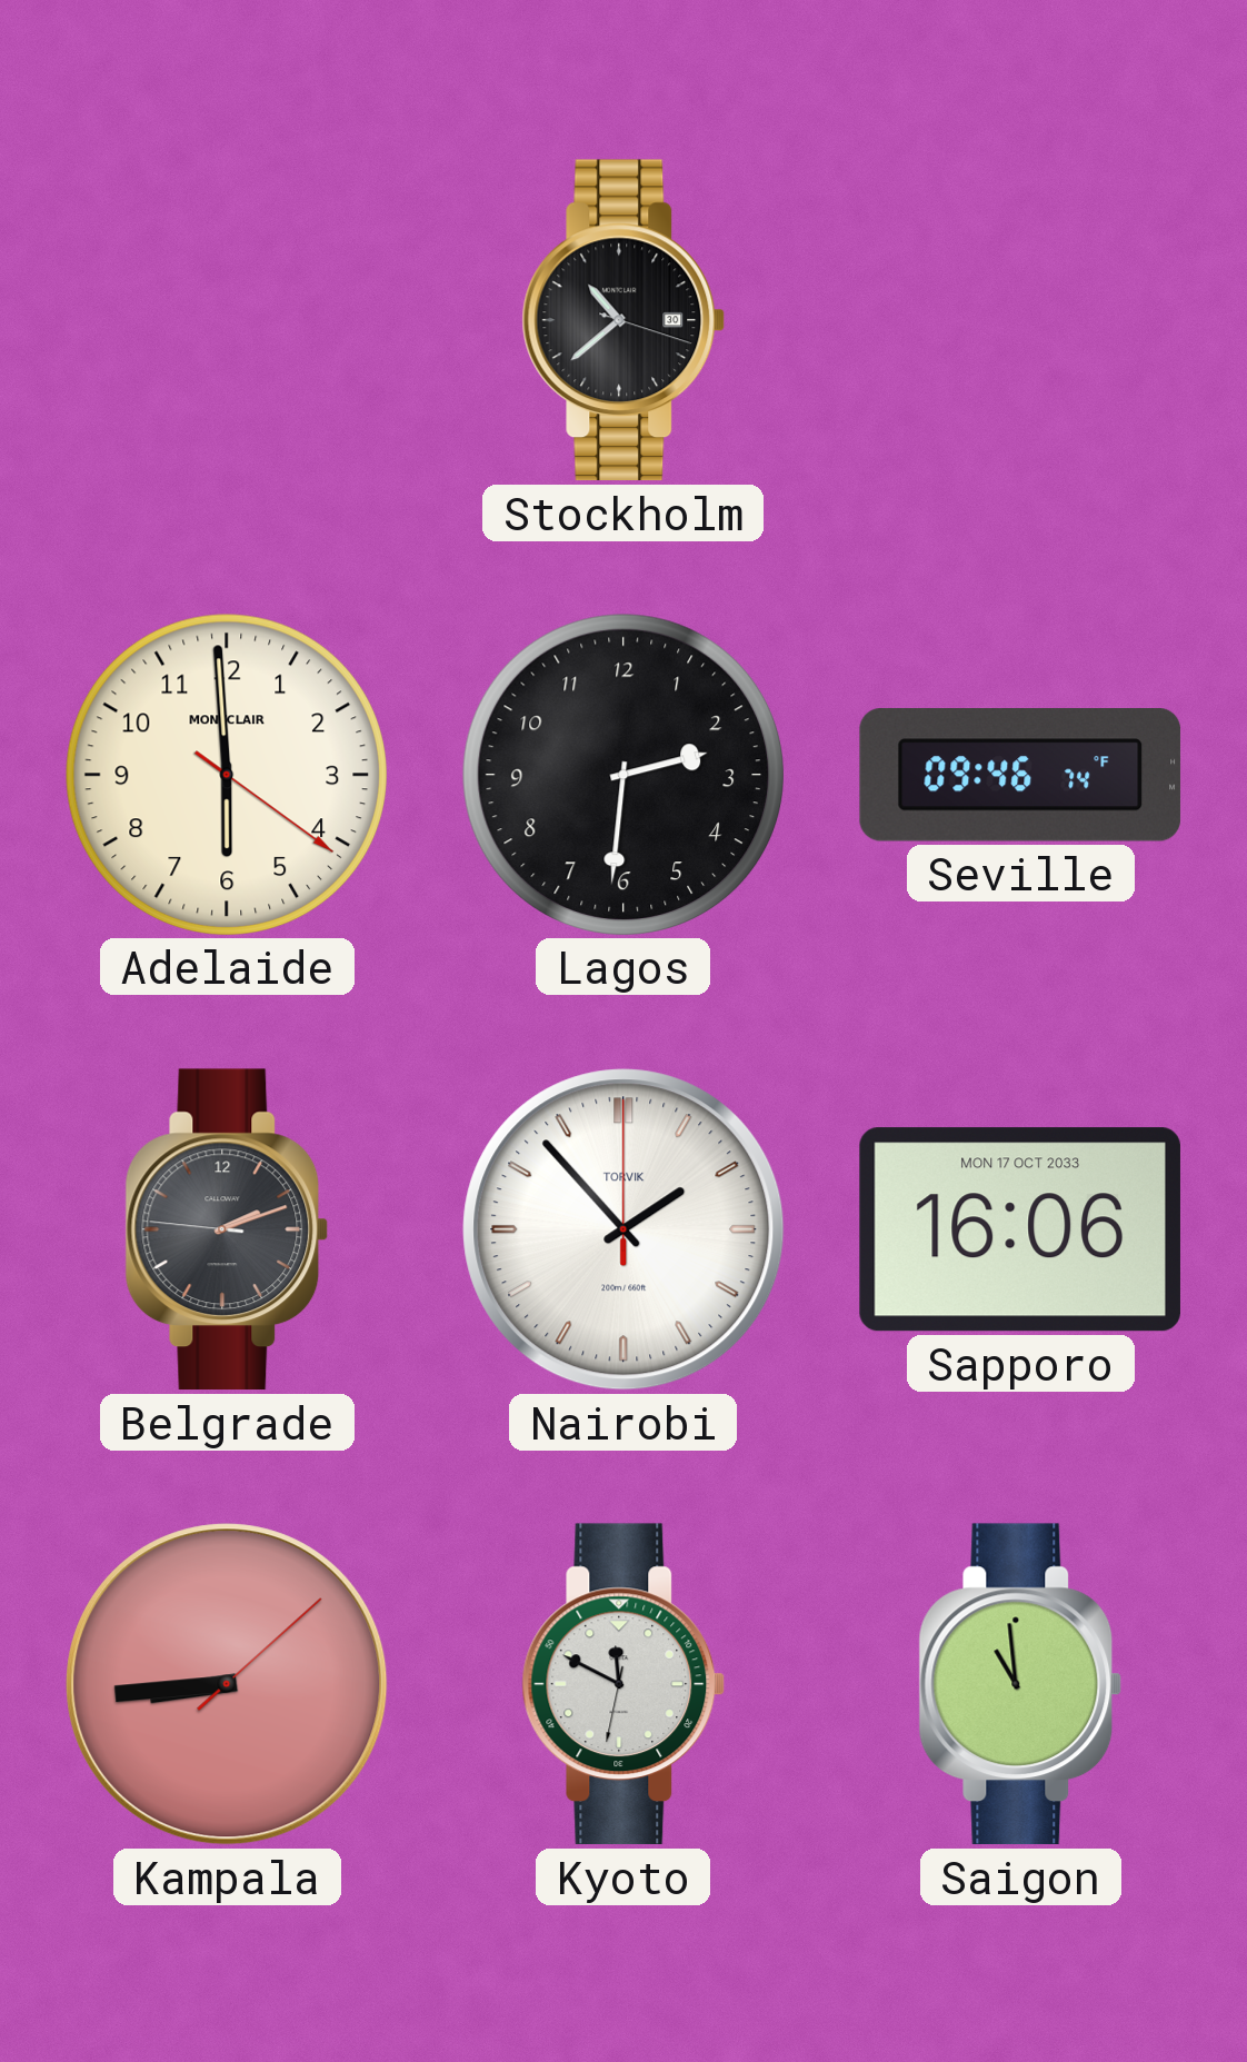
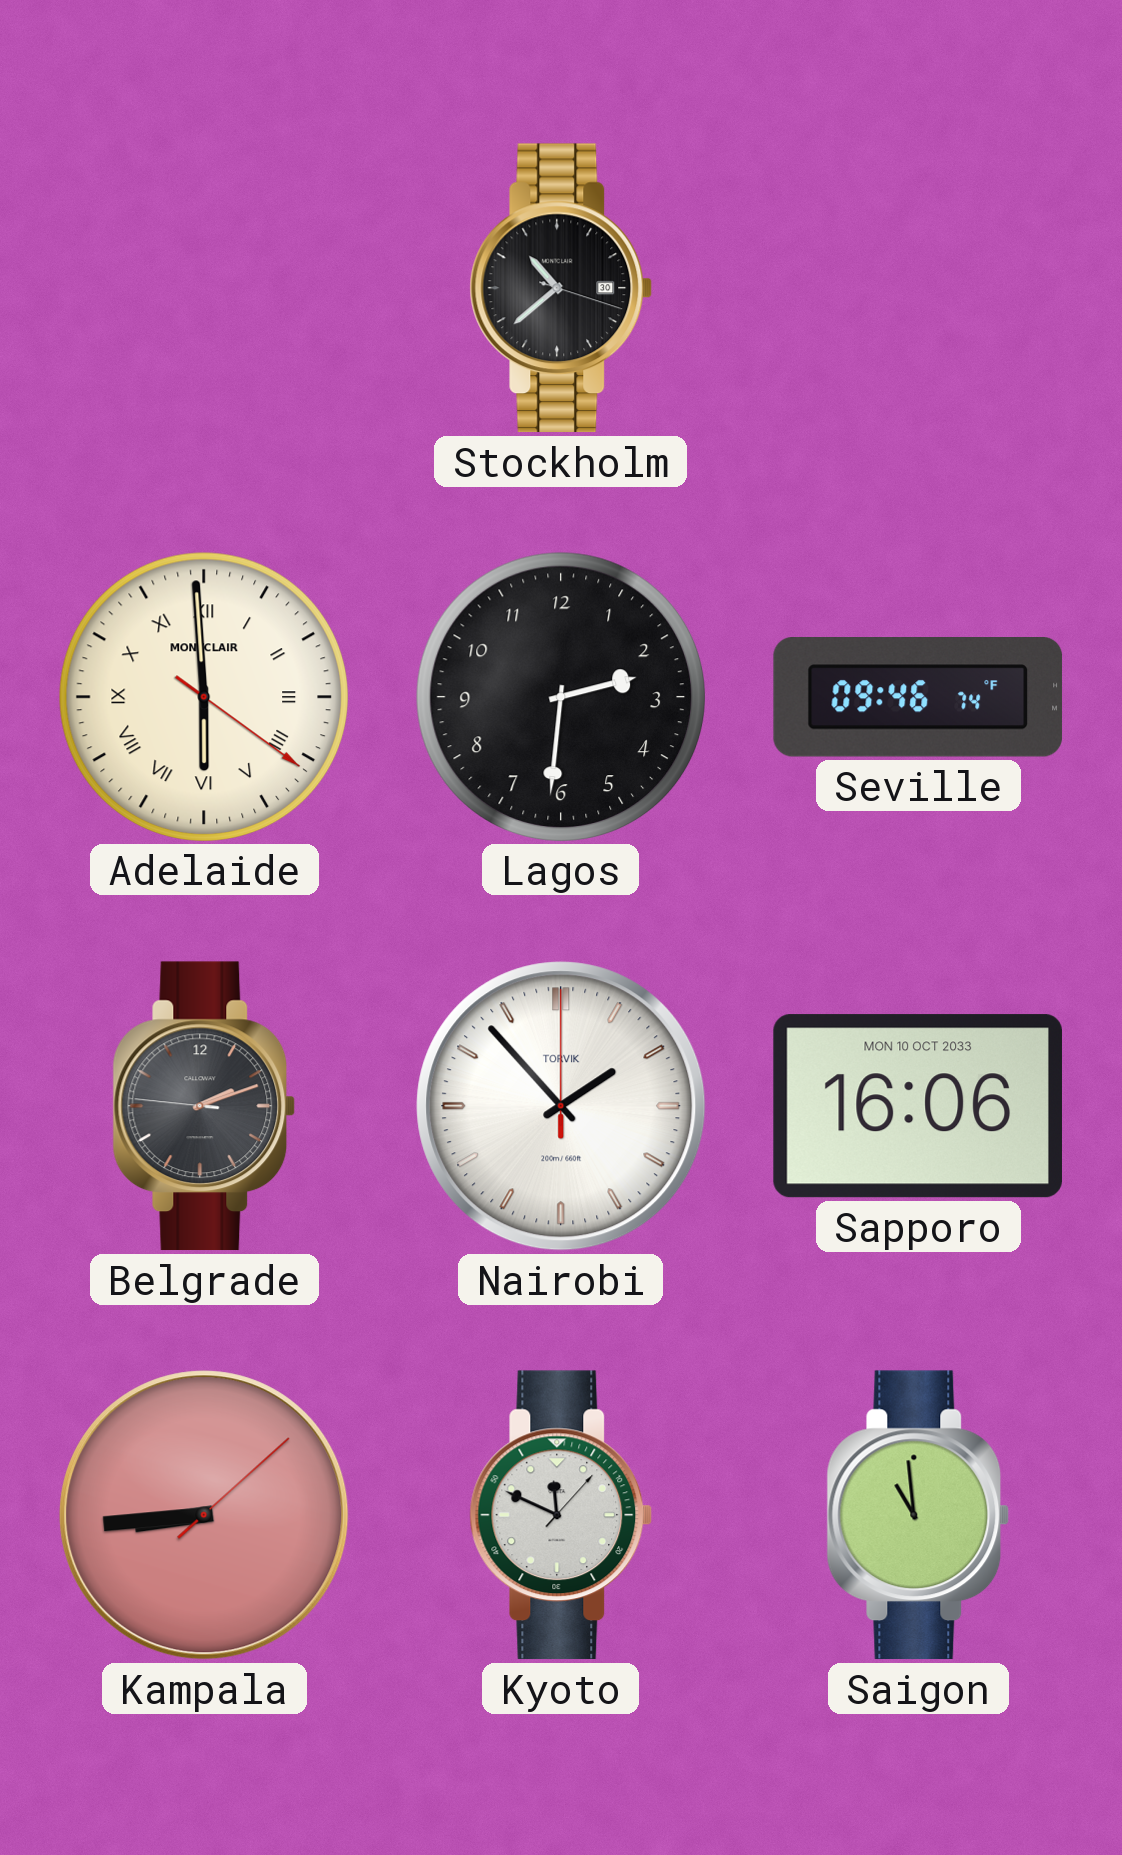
Adelaide numerals: Arabic -> Roman
Sapporo date: MON 17 OCT 2033 -> MON 10 OCT 2033
Kyoto: 11:49:32 -> 11:49:07
